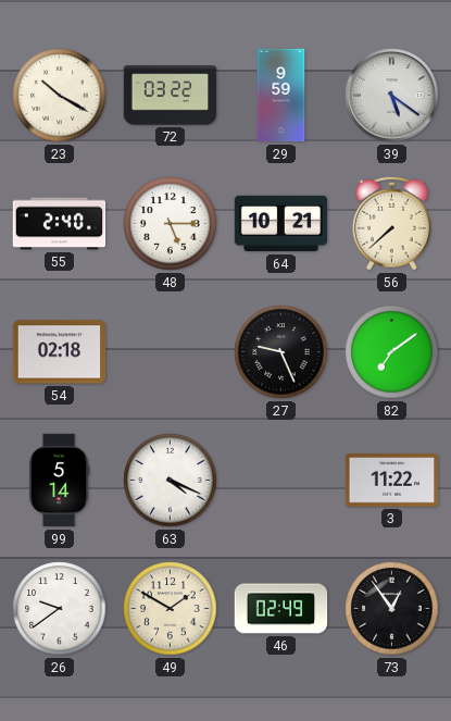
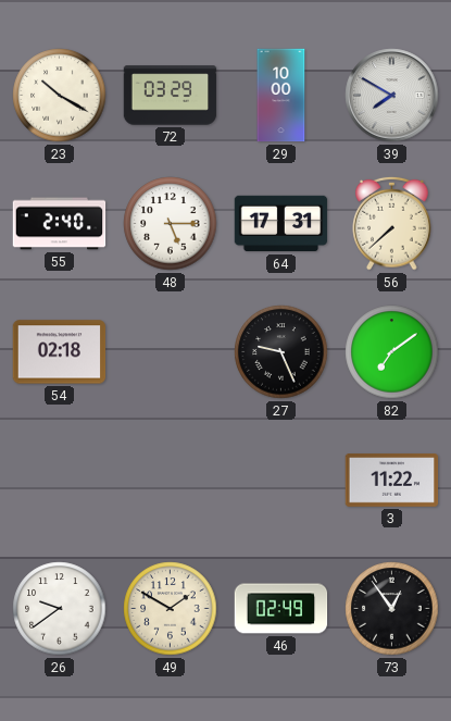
72: 03:22 -> 03:29
29: 9:59 -> 10:00
39: 5:21 -> 7:50
64: 10:21 -> 17:31
99: 5:14 -> none
63: 4:19 -> none
